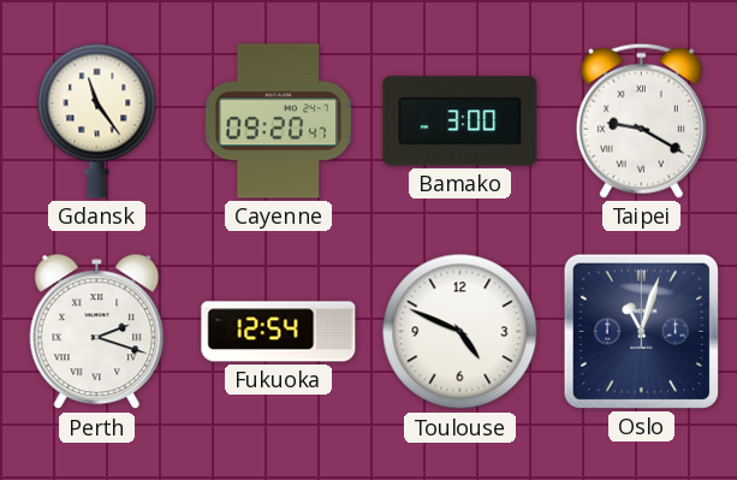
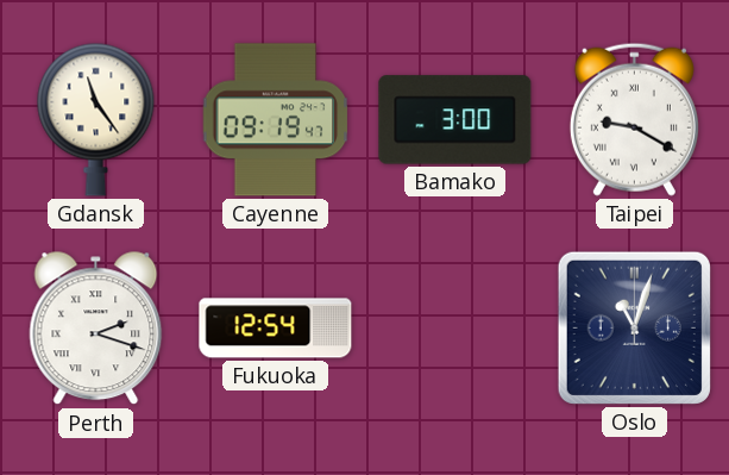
Cayenne: 09:20 -> 09:19
Toulouse: 4:49 -> none
